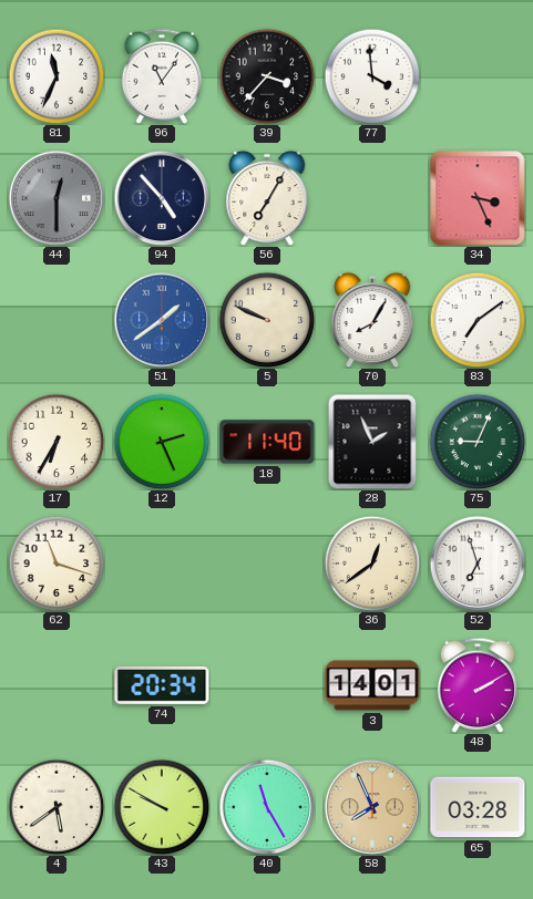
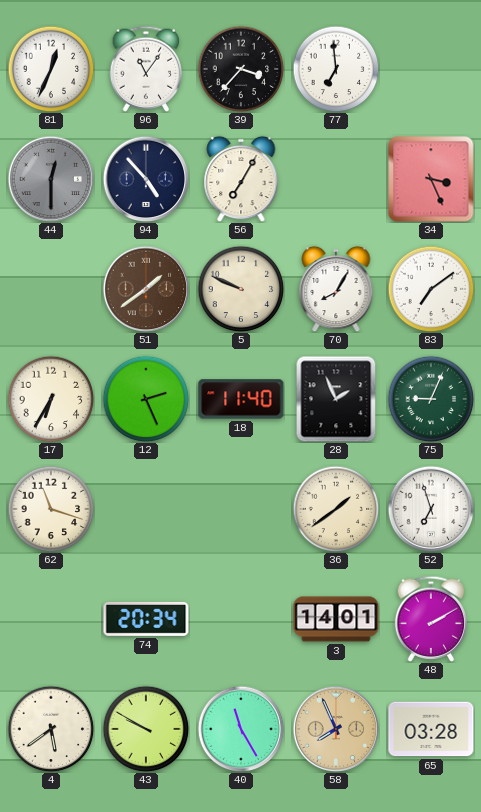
81: 11:34 -> 12:34
77: 3:59 -> 6:59
51 dial: blue -> brown
36: 12:39 -> 1:39
